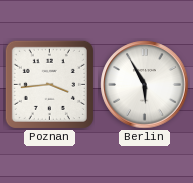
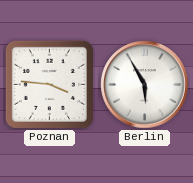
Poznan: 3:44 -> 3:46
